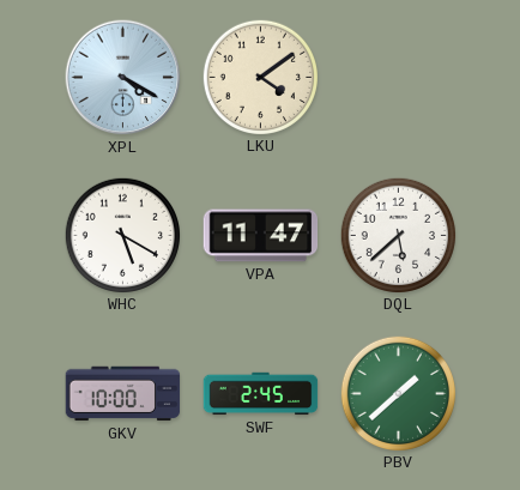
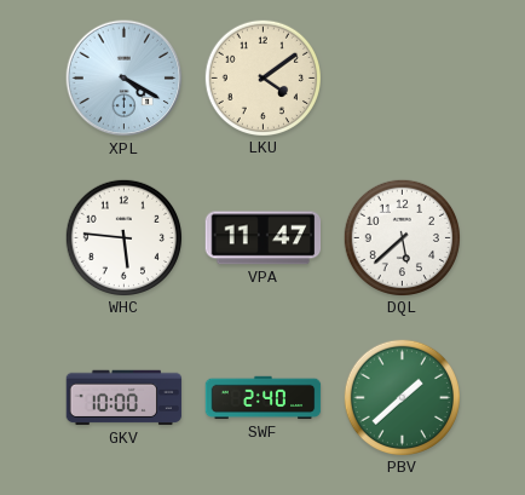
WHC: 5:20 -> 5:46
SWF: 2:45 -> 2:40
